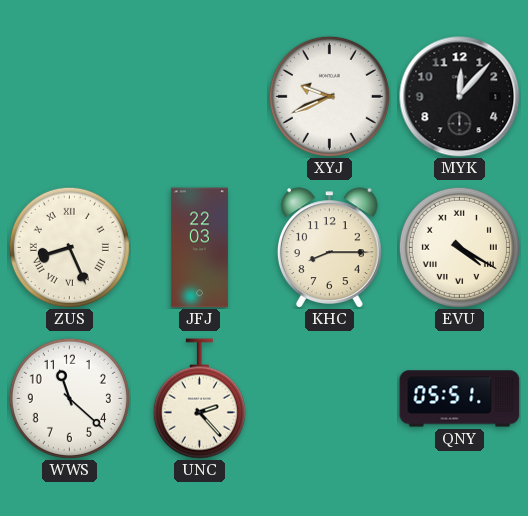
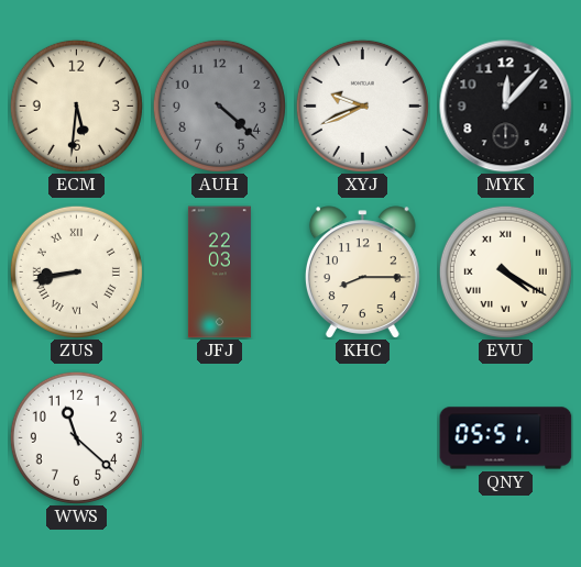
ECM: none -> 5:31
AUH: none -> 4:22
ZUS: 8:26 -> 8:43
UNC: 2:23 -> none
